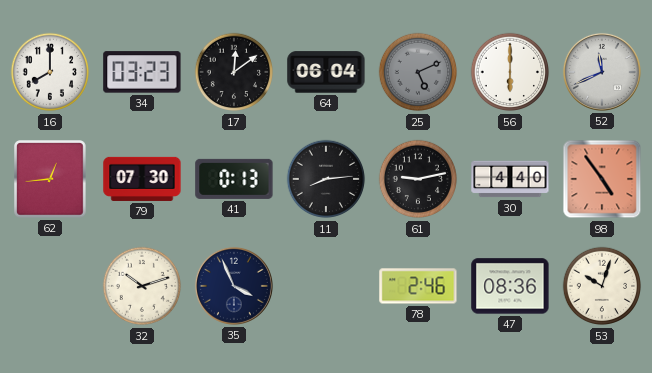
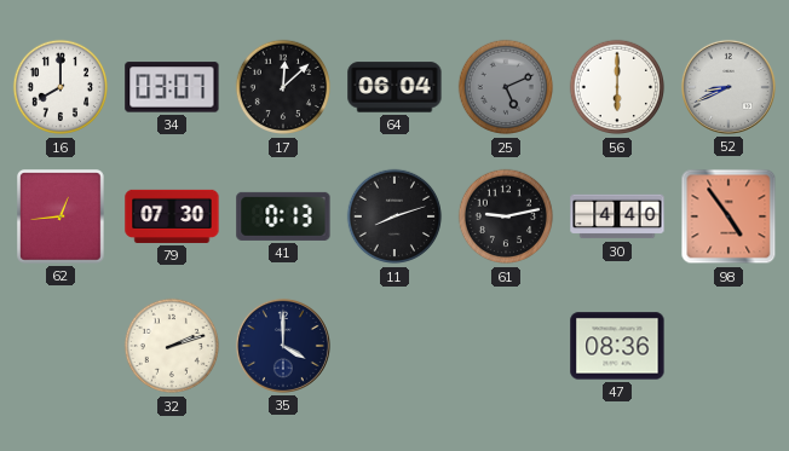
34: 03:23 -> 03:07
17: 12:09 -> 12:08
52: 11:41 -> 8:41
11: 8:14 -> 8:12
32: 10:12 -> 2:12
35: 3:56 -> 4:00
78: 2:46 -> none
53: 10:03 -> none
